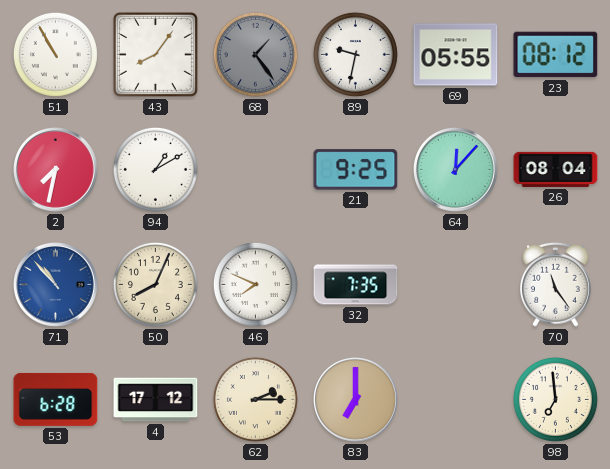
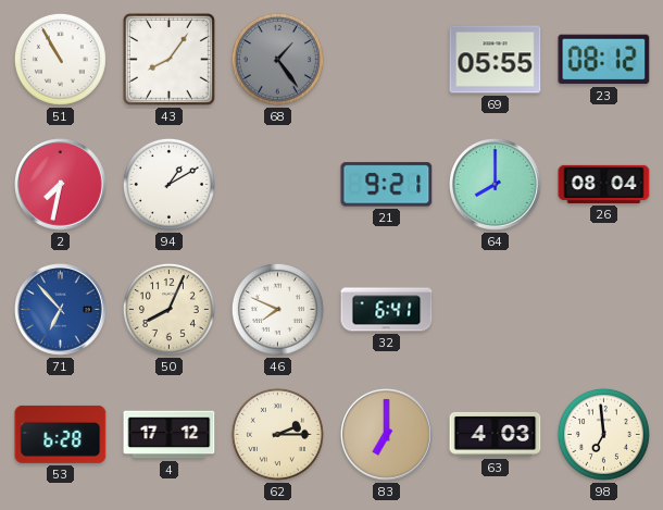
89: 9:32 -> none
21: 9:25 -> 9:21
64: 12:07 -> 8:00
71: 10:53 -> 6:53
32: 7:35 -> 6:41
70: 11:24 -> none
63: none -> 4:03
